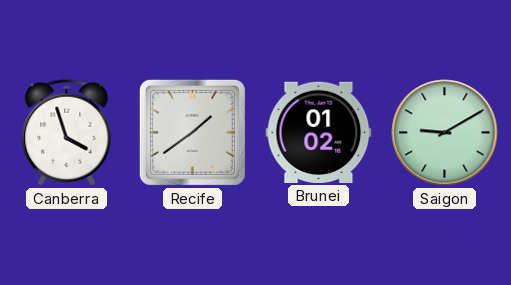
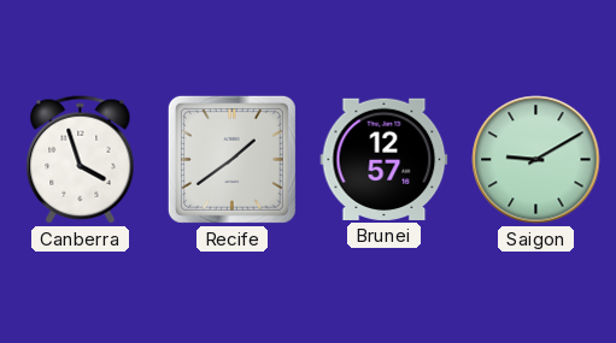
Brunei: 01:02 -> 12:57
